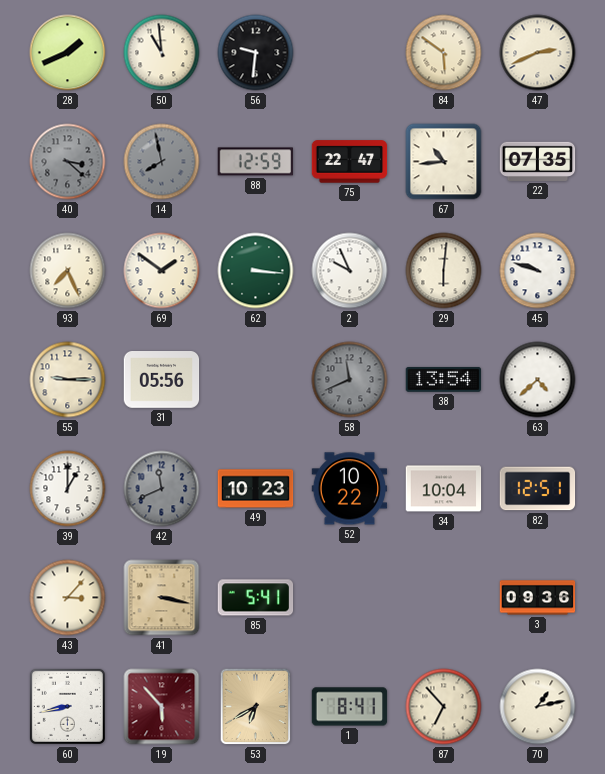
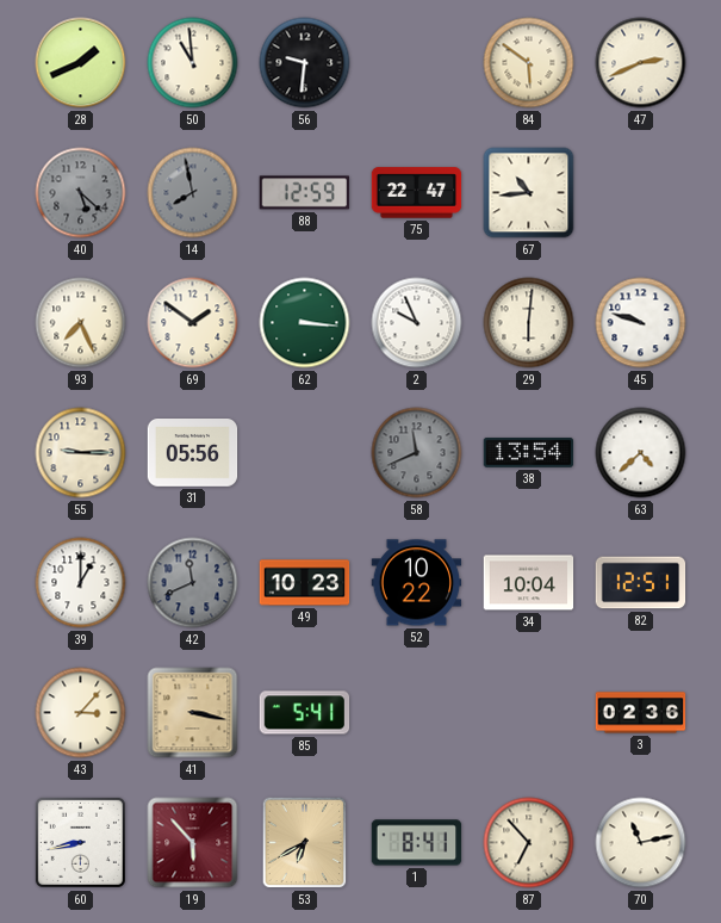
40: 3:22 -> 5:22
22: 07:35 -> none
3: 09:36 -> 02:36
70: 1:13 -> 11:13
